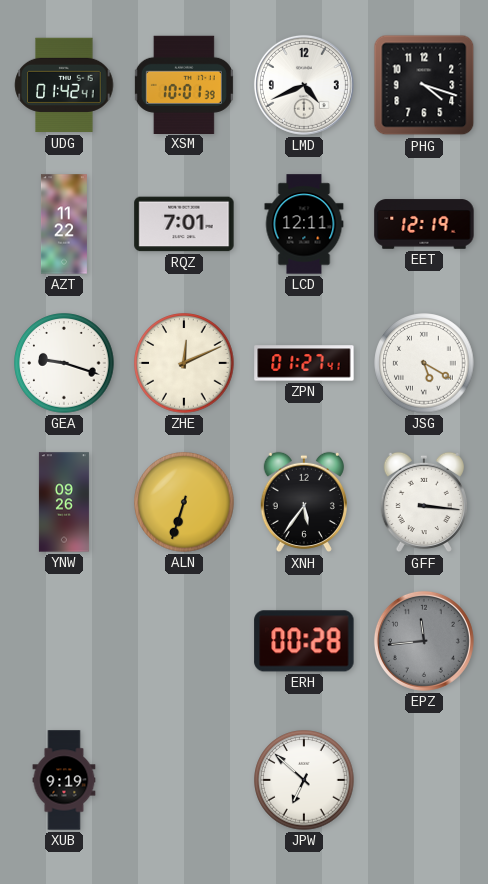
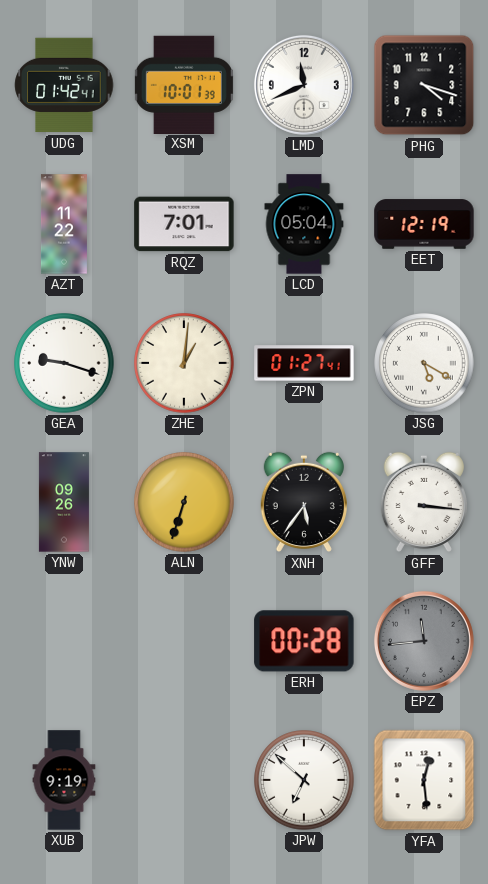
LMD: 4:41 -> 11:41
LCD: 12:11 -> 05:04
ZHE: 12:11 -> 1:01
YFA: none -> 12:29
